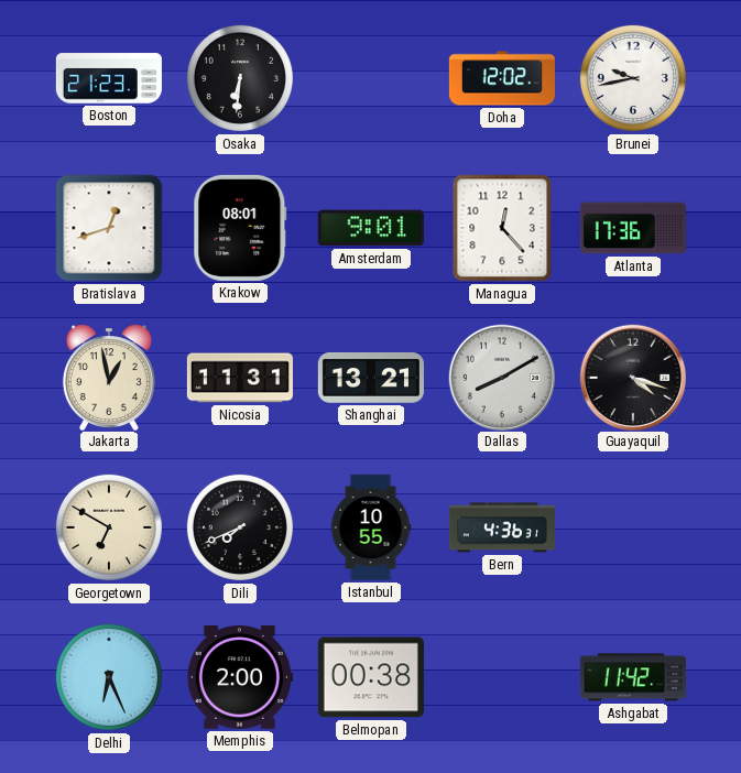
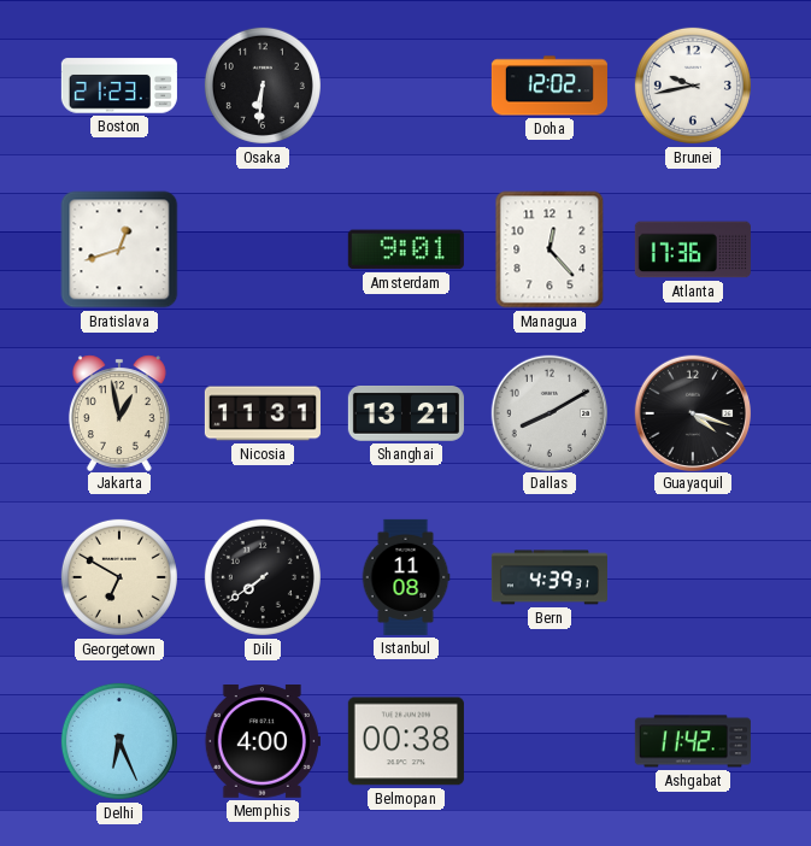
Krakow: 08:01 -> none
Dili: 7:41 -> 7:39
Istanbul: 10:55 -> 11:08
Bern: 4:36 -> 4:39
Memphis: 2:00 -> 4:00
